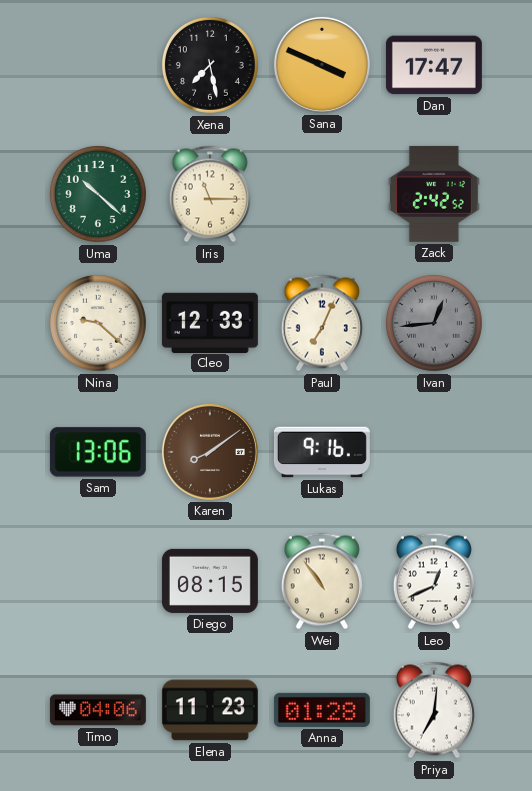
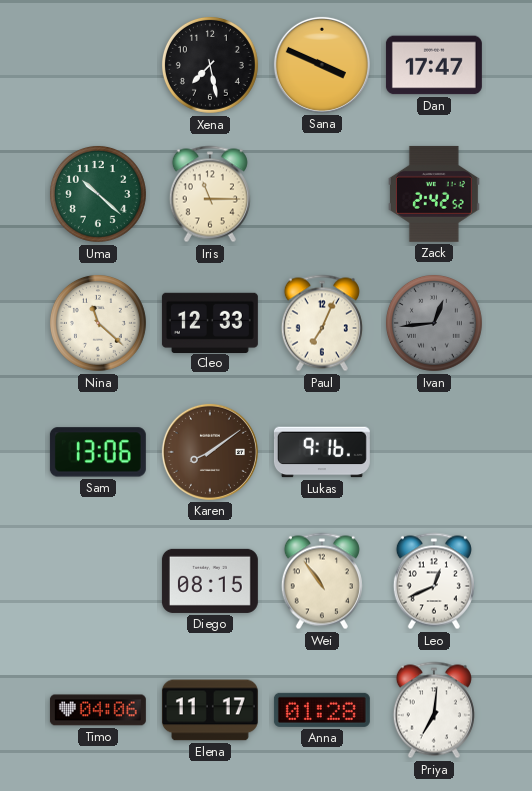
Nina: 9:22 -> 11:22
Elena: 11:23 -> 11:17
